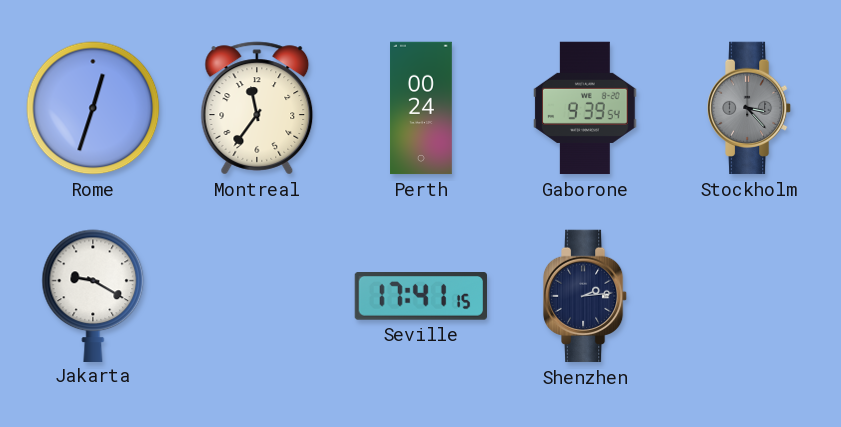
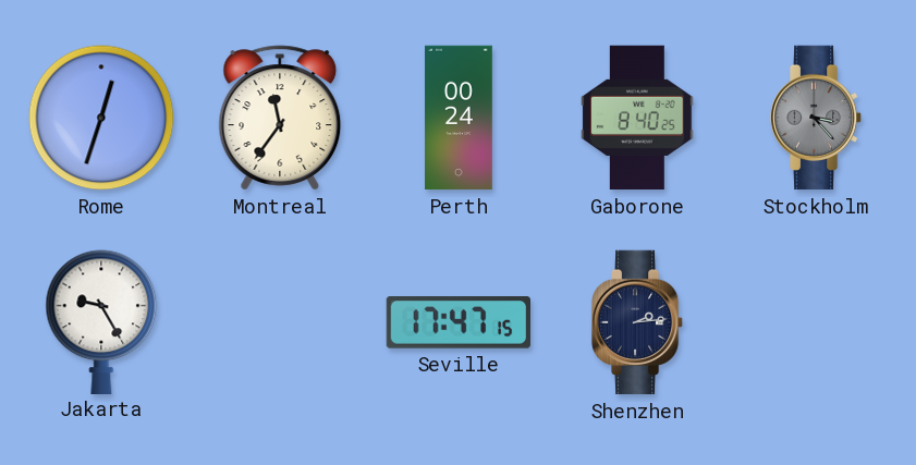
Gaborone: 9:39 -> 8:40
Jakarta: 9:20 -> 9:25
Seville: 17:41 -> 17:47
